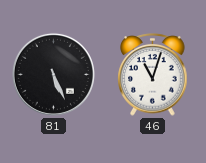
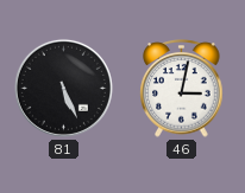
46: 11:03 -> 3:02
